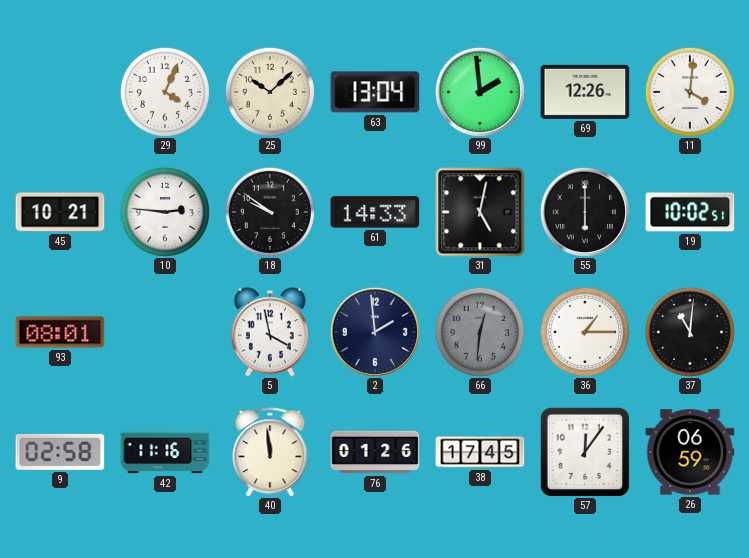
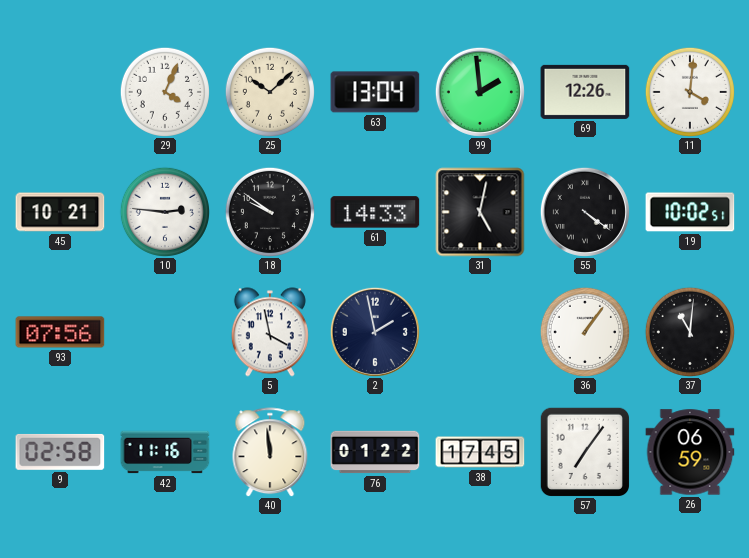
55: 6:00 -> 4:21
93: 08:01 -> 07:56
2: 1:59 -> 1:58
66: 12:31 -> none
36: 1:15 -> 1:06
76: 01:26 -> 01:22
57: 12:06 -> 7:06
